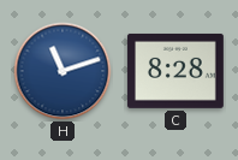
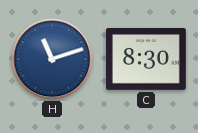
C: 8:28 -> 8:30
